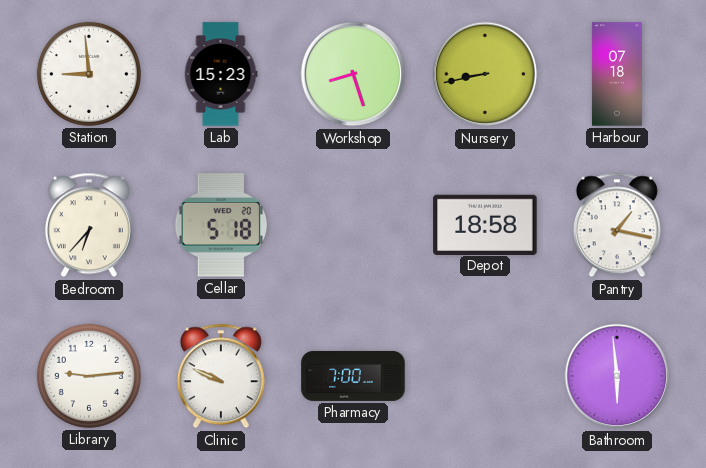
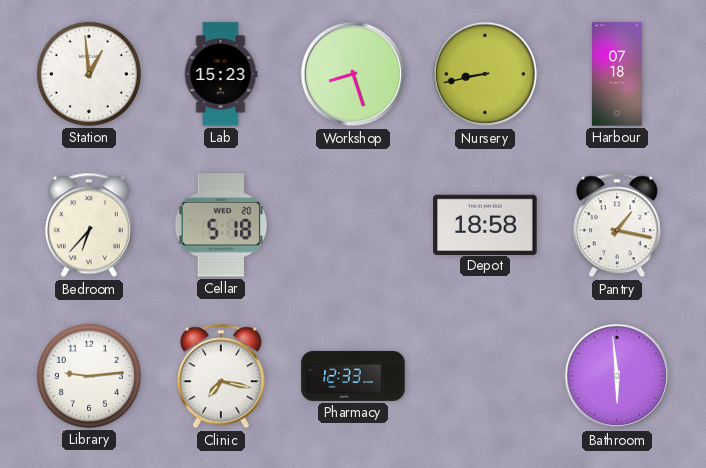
Station: 8:59 -> 12:59
Clinic: 9:49 -> 7:17
Pharmacy: 7:00 -> 12:33
